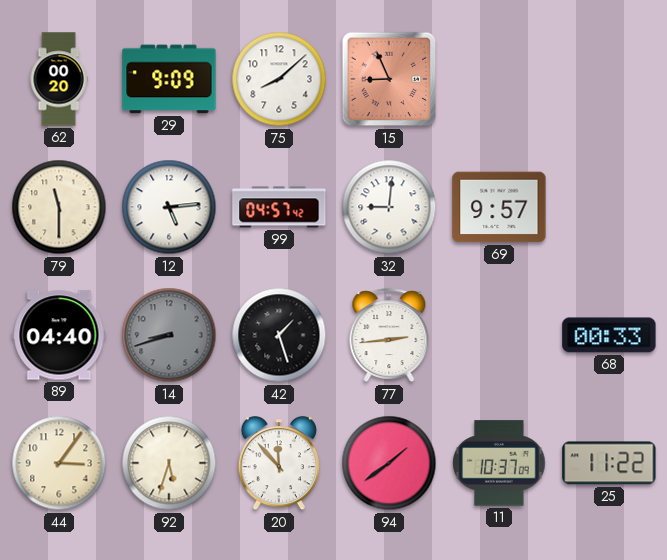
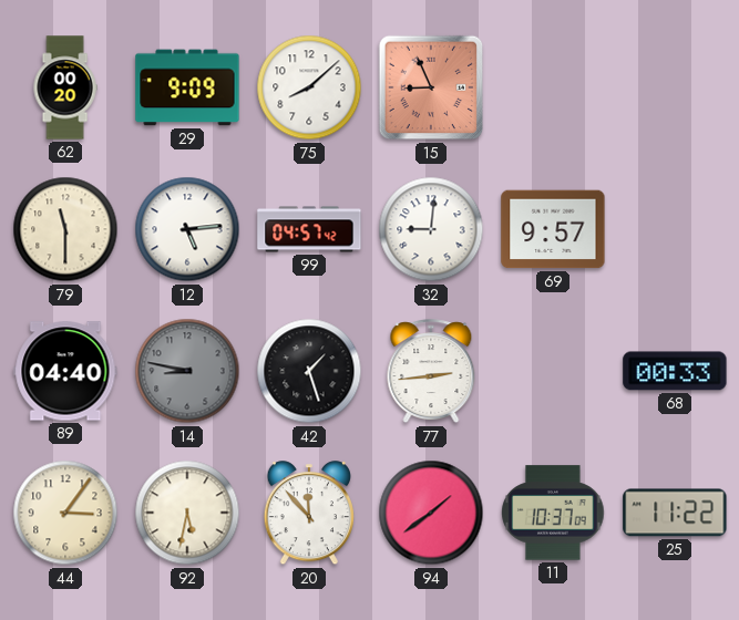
14: 8:42 -> 8:47
92: 5:33 -> 5:32
